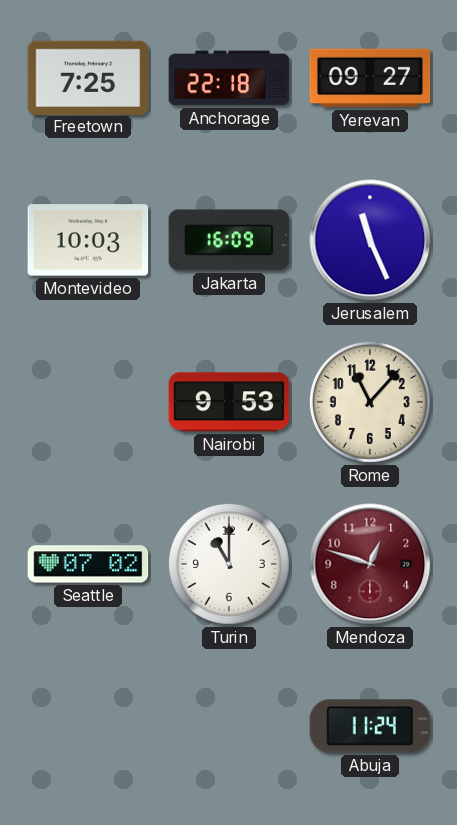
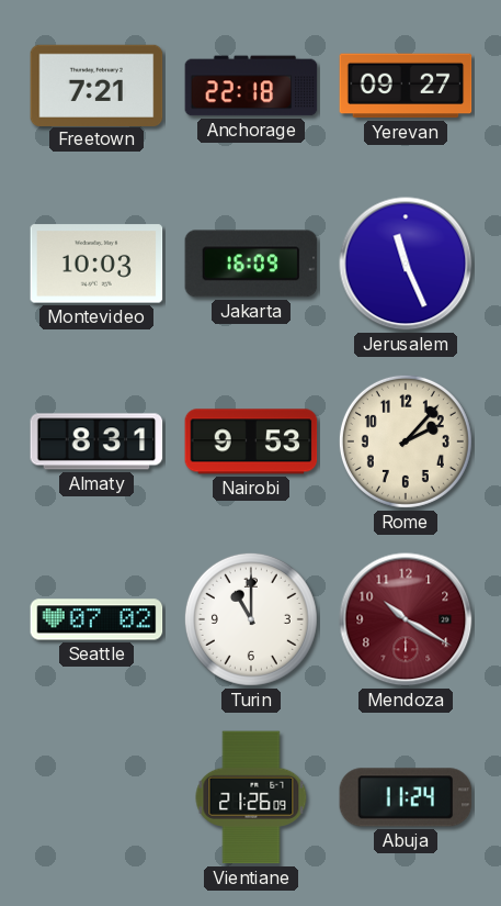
Freetown: 7:25 -> 7:21
Almaty: none -> 8:31
Rome: 11:07 -> 2:07
Mendoza: 12:48 -> 10:20
Vientiane: none -> 21:26
